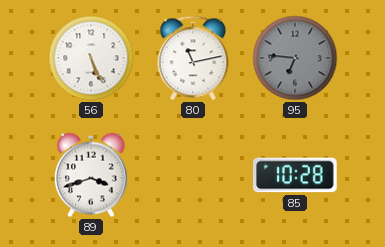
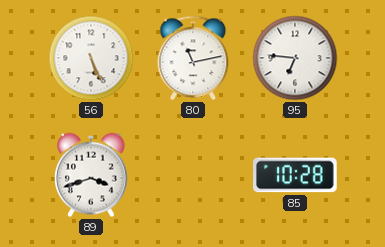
95 dial: grey -> white
